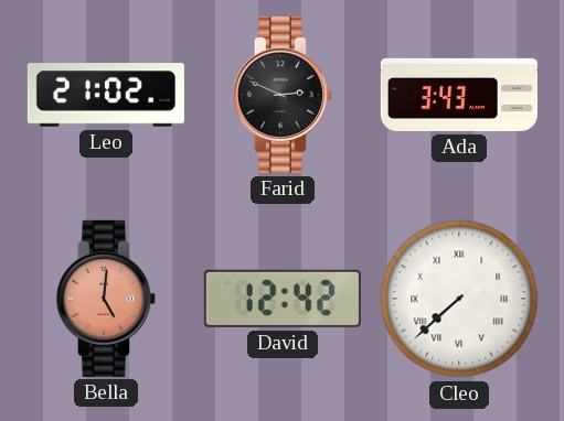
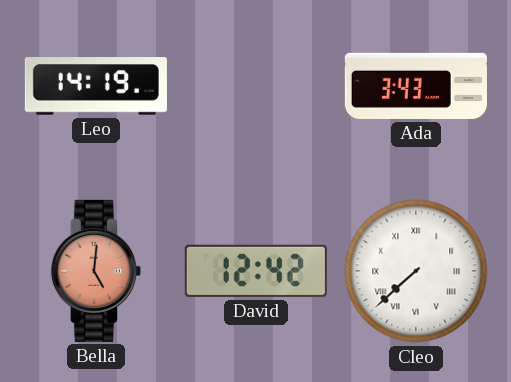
Leo: 21:02 -> 14:19
Farid: 2:49 -> none
